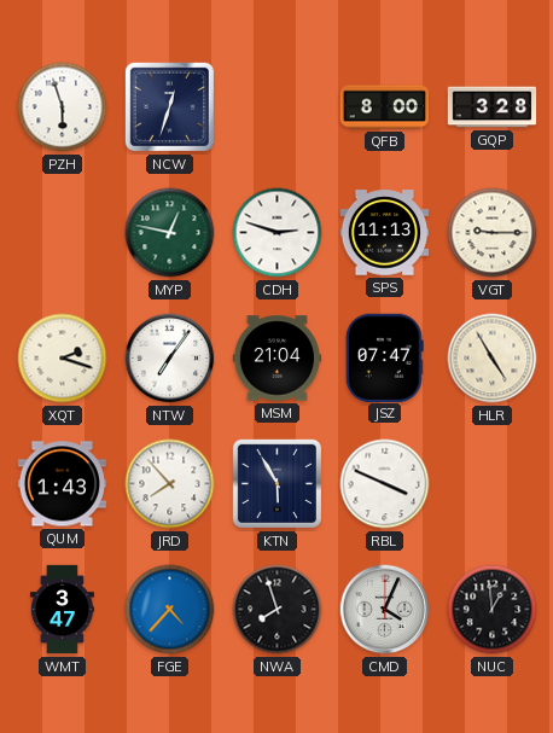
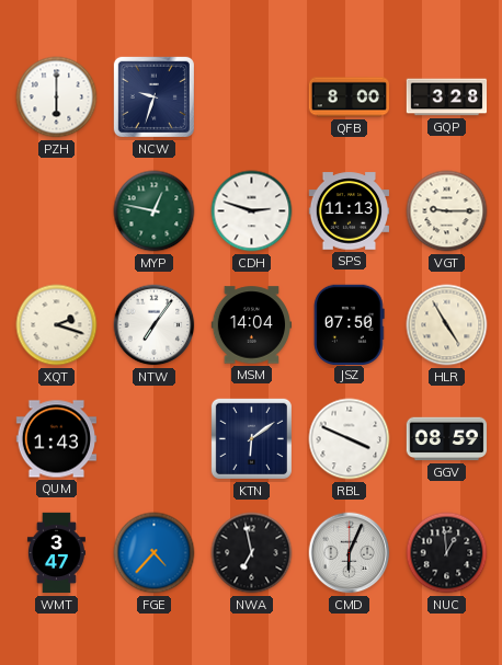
PZH: 5:57 -> 6:00
NCW: 12:33 -> 9:33
MSM: 21:04 -> 14:04
JSZ: 07:47 -> 07:50
JRD: 7:53 -> none
KTN: 5:55 -> 6:09
GGV: none -> 08:59
NWA: 7:57 -> 6:58
CMD: 4:04 -> 6:04
